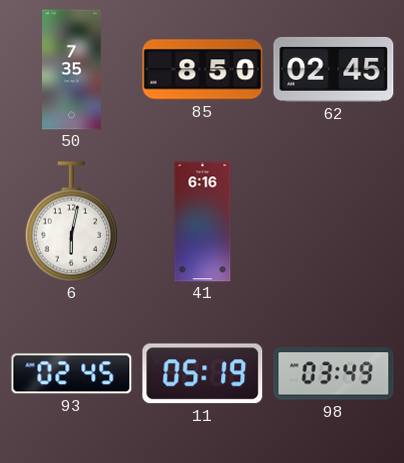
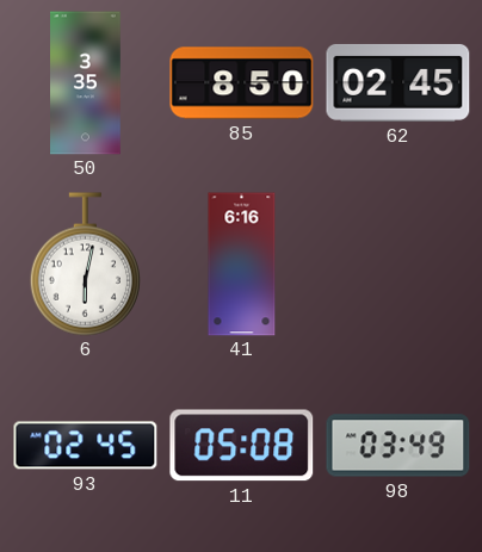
50: 7:35 -> 3:35
11: 05:19 -> 05:08
